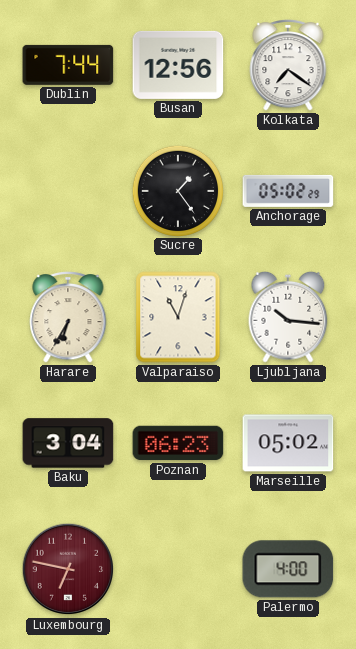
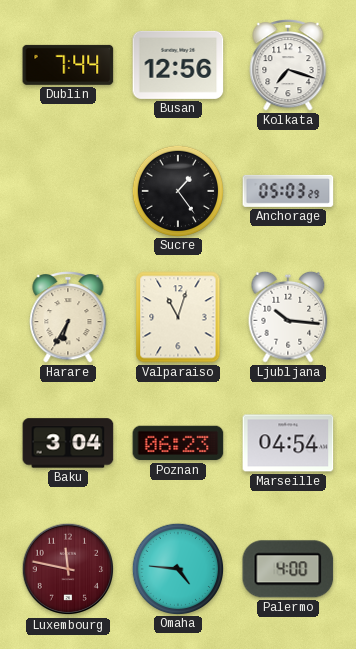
Kolkata: 7:21 -> 7:18
Anchorage: 05:02 -> 05:03
Marseille: 05:02 -> 04:54
Luxembourg: 6:47 -> 11:47
Omaha: none -> 4:46
